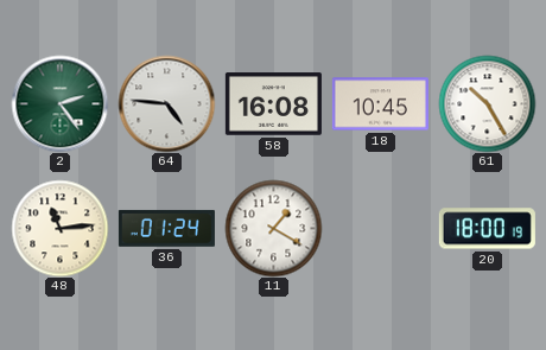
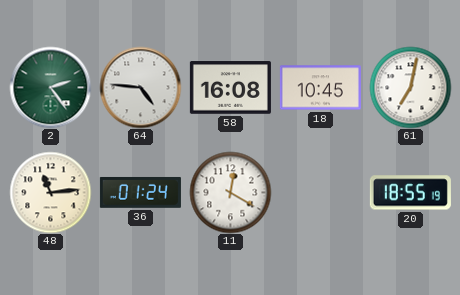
61: 10:25 -> 7:02
11: 1:20 -> 12:20
20: 18:00 -> 18:55
